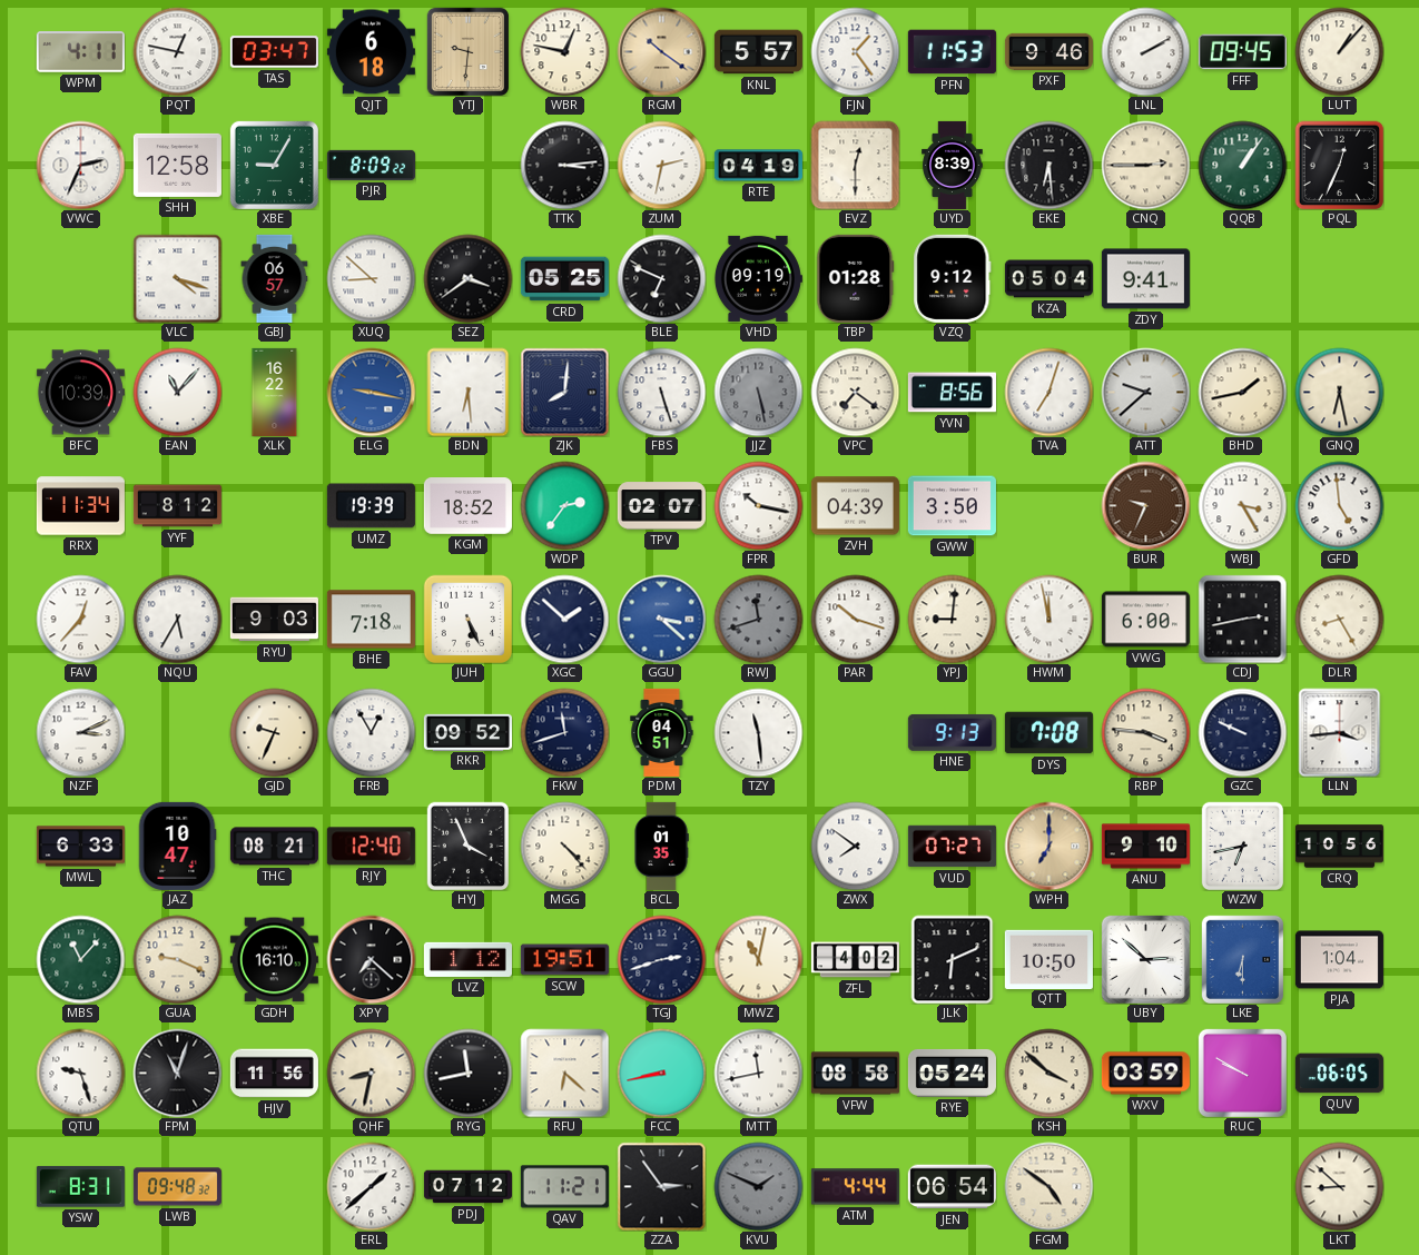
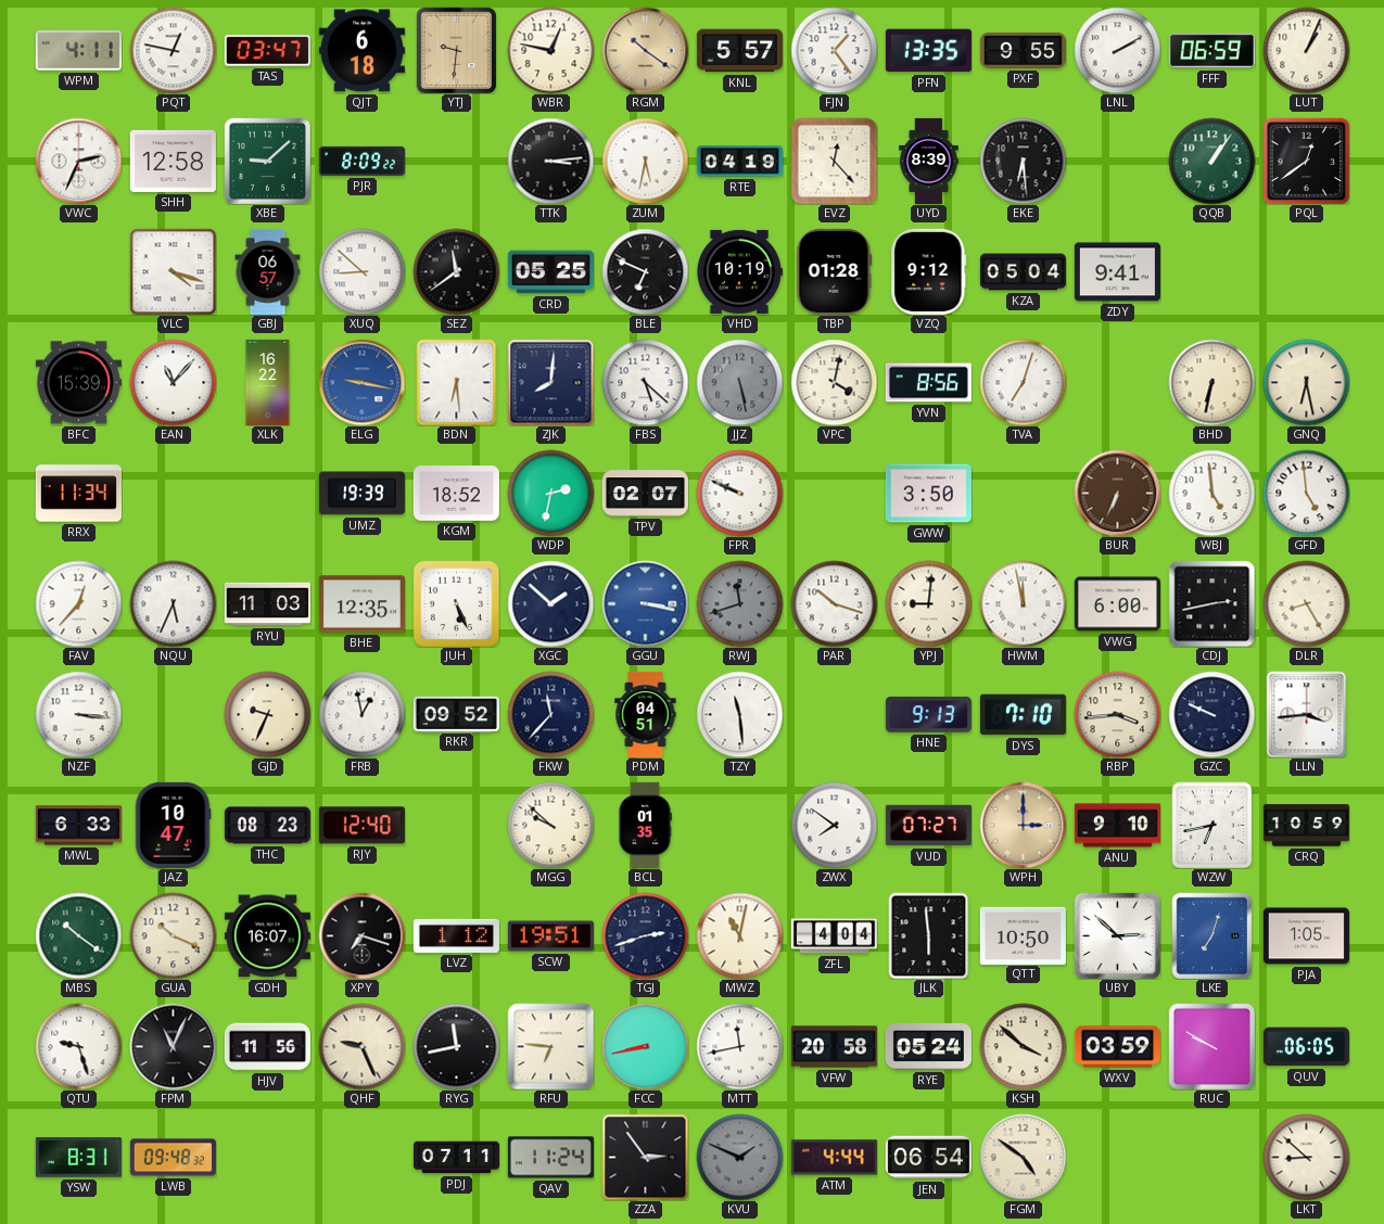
PFN: 11:53 -> 13:35
PXF: 9:46 -> 9:55
FFF: 09:45 -> 06:59
LUT: 1:07 -> 1:04
XBE: 9:05 -> 9:08
ZUM: 2:32 -> 5:32
EVZ: 12:30 -> 12:23
CNQ: 2:45 -> none
PQL: 12:34 -> 12:39
SEZ: 3:39 -> 11:39
VHD: 09:19 -> 10:19
BFC: 10:39 -> 15:39
FBS: 5:27 -> 5:22
VPC: 7:21 -> 4:02
ATT: 9:38 -> none
BHD: 1:43 -> 6:32
YYF: 8:12 -> none
WDP: 2:36 -> 2:32
FPR: 10:17 -> 9:49
ZVH: 04:39 -> none
BUR: 9:34 -> 6:34
WBJ: 3:25 -> 4:59
NQU: 5:35 -> 5:34
RYU: 9:03 -> 11:03
BHE: 7:18 -> 12:35
GGU: 3:22 -> 3:17
NZF: 3:11 -> 3:16
FRB: 12:55 -> 12:58
FKW: 11:42 -> 11:37
DYS: 7:08 -> 7:10
RBP: 3:46 -> 3:44
THC: 08:21 -> 08:23
HYJ: 3:56 -> none
MGG: 4:23 -> 9:52
WPH: 7:00 -> 3:00
CRQ: 10:56 -> 10:59
MBS: 11:07 -> 10:21
GUA: 9:19 -> 10:19
GDH: 16:10 -> 16:07
XPY: 7:22 -> 7:18
ZFL: 4:02 -> 4:04
JLK: 6:11 -> 5:59
LKE: 6:30 -> 7:03
PJA: 1:04 -> 1:05
FPM: 11:03 -> 11:04
QHF: 8:32 -> 9:26
RFU: 6:22 -> 6:46
VFW: 08:58 -> 20:58
ERL: 1:38 -> none
PDJ: 07:12 -> 07:11
QAV: 11:21 -> 11:24
